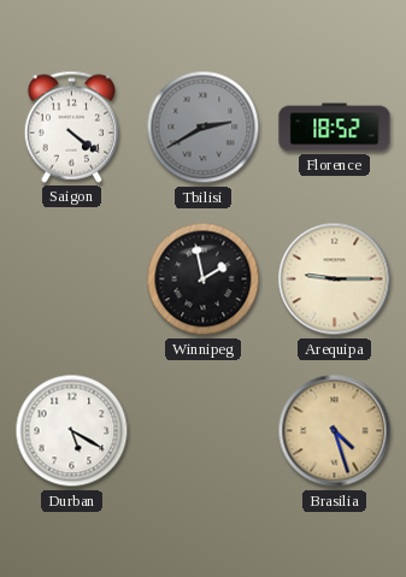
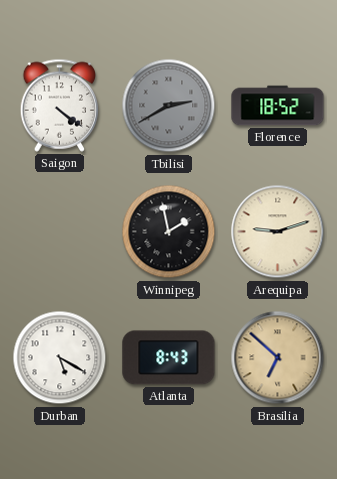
Arequipa: 9:15 -> 9:12
Atlanta: none -> 8:43
Brasilia: 4:27 -> 6:52
